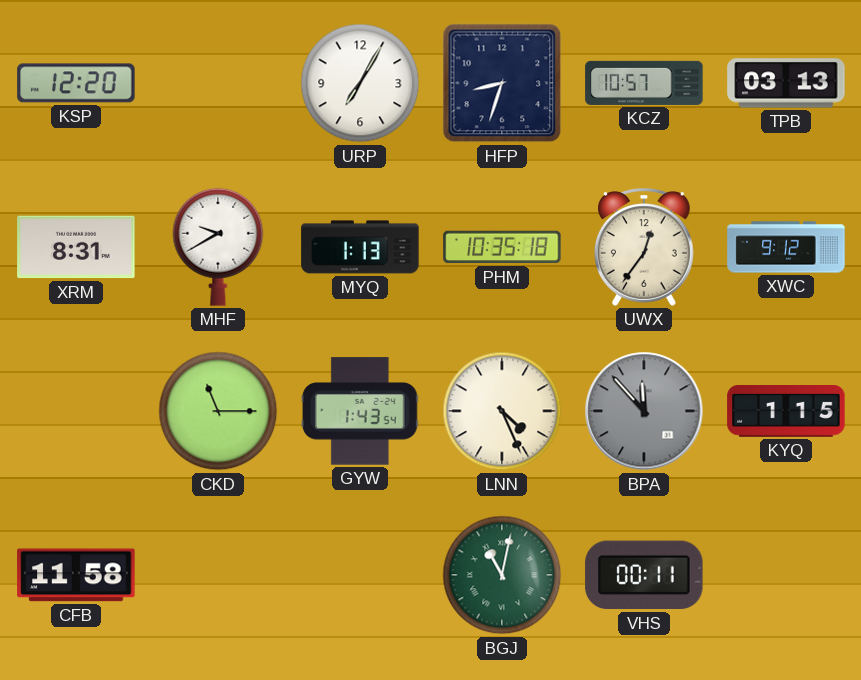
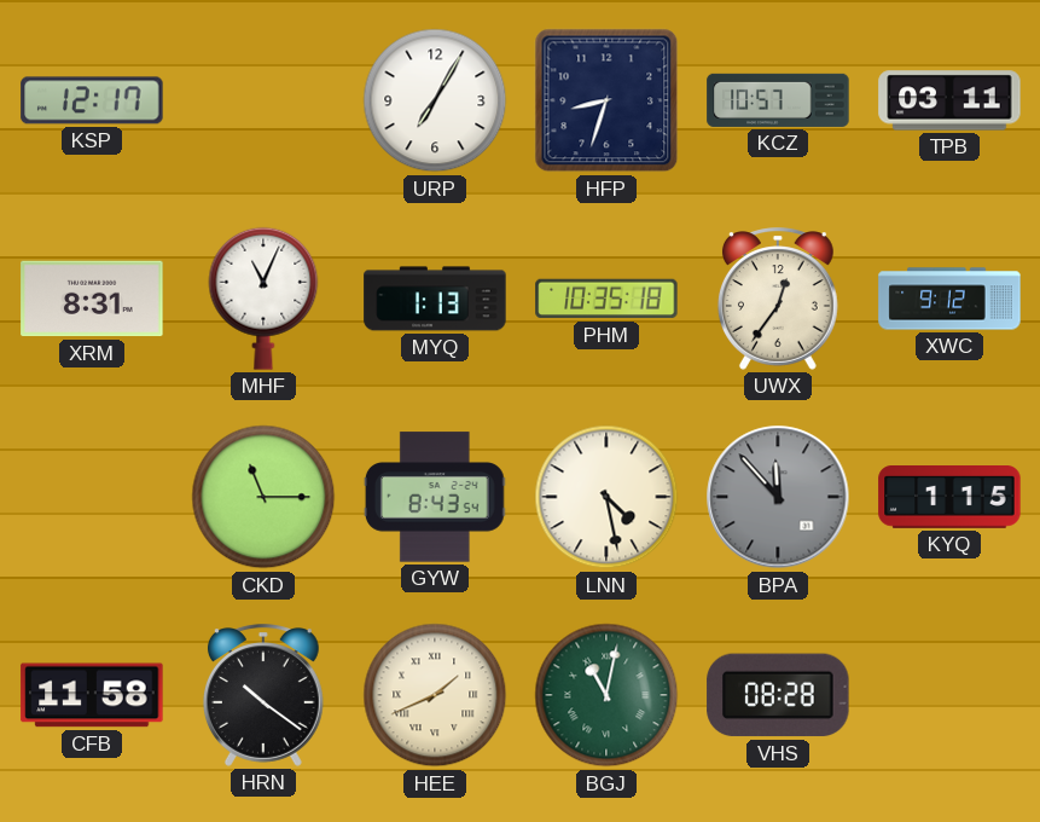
KSP: 12:20 -> 12:17
TPB: 03:13 -> 03:11
MHF: 9:40 -> 11:04
GYW: 1:43 -> 8:43
LNN: 4:26 -> 4:28
HRN: none -> 10:21
HEE: none -> 1:41
VHS: 00:11 -> 08:28
